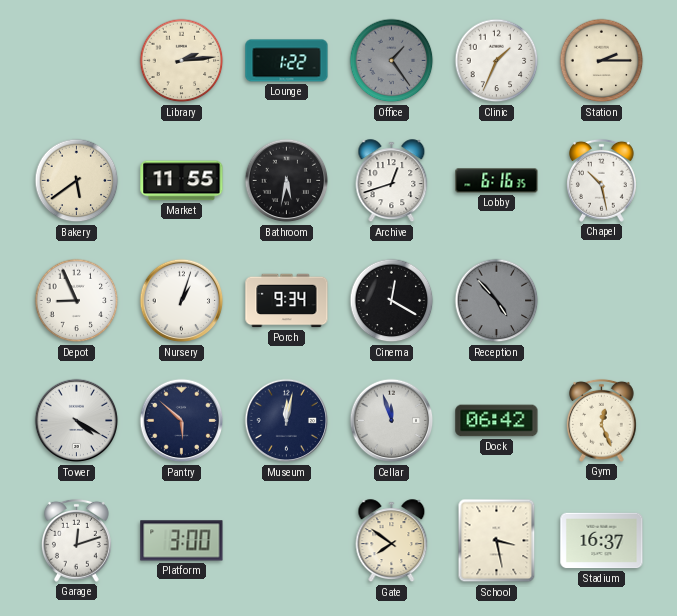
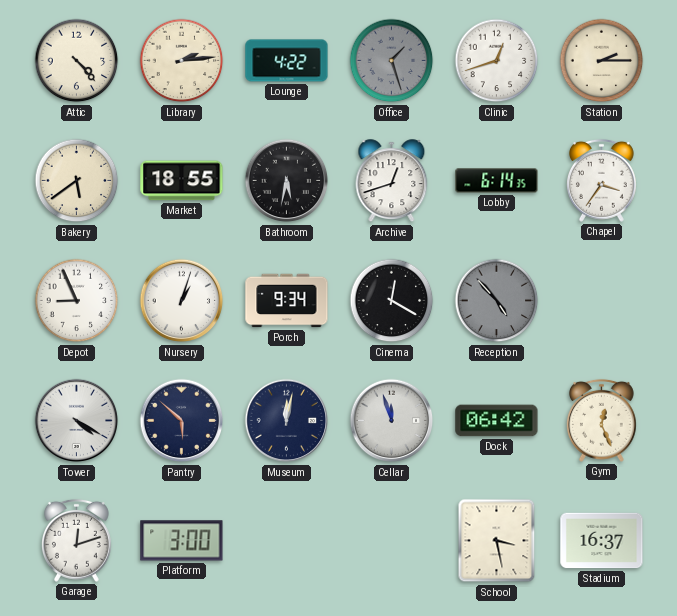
Attic: none -> 4:23
Lounge: 1:22 -> 4:22
Office: 1:24 -> 1:27
Clinic: 1:34 -> 12:42
Market: 11:55 -> 18:55
Lobby: 6:16 -> 6:14
Chapel: 10:28 -> 3:36
Gate: 7:51 -> none
